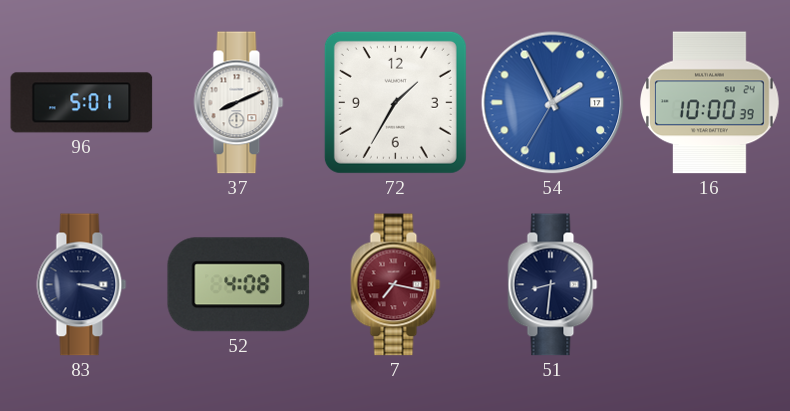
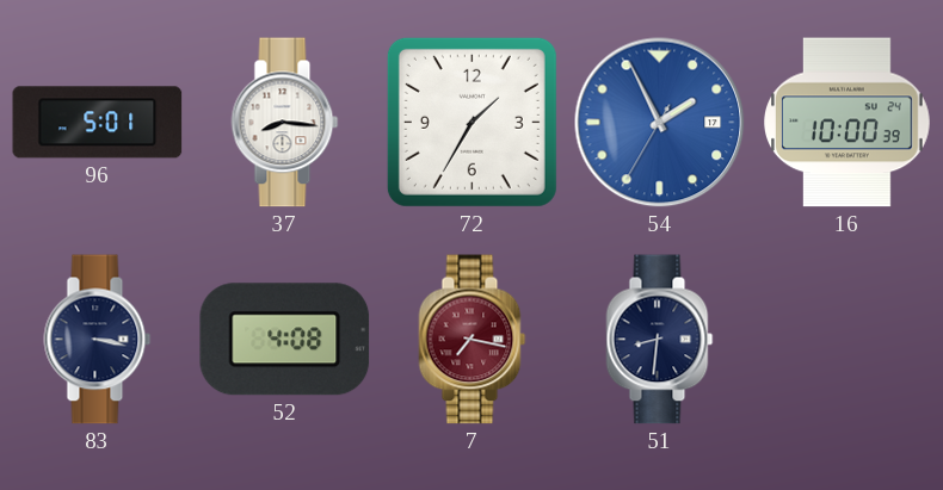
37: 8:11 -> 8:16
